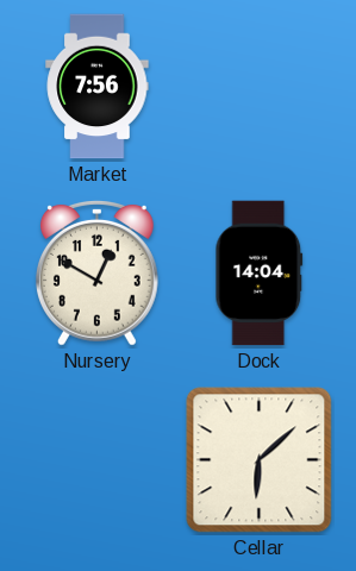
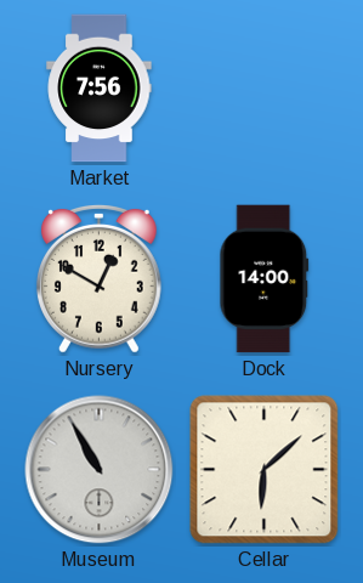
Dock: 14:04 -> 14:00
Museum: none -> 10:55
